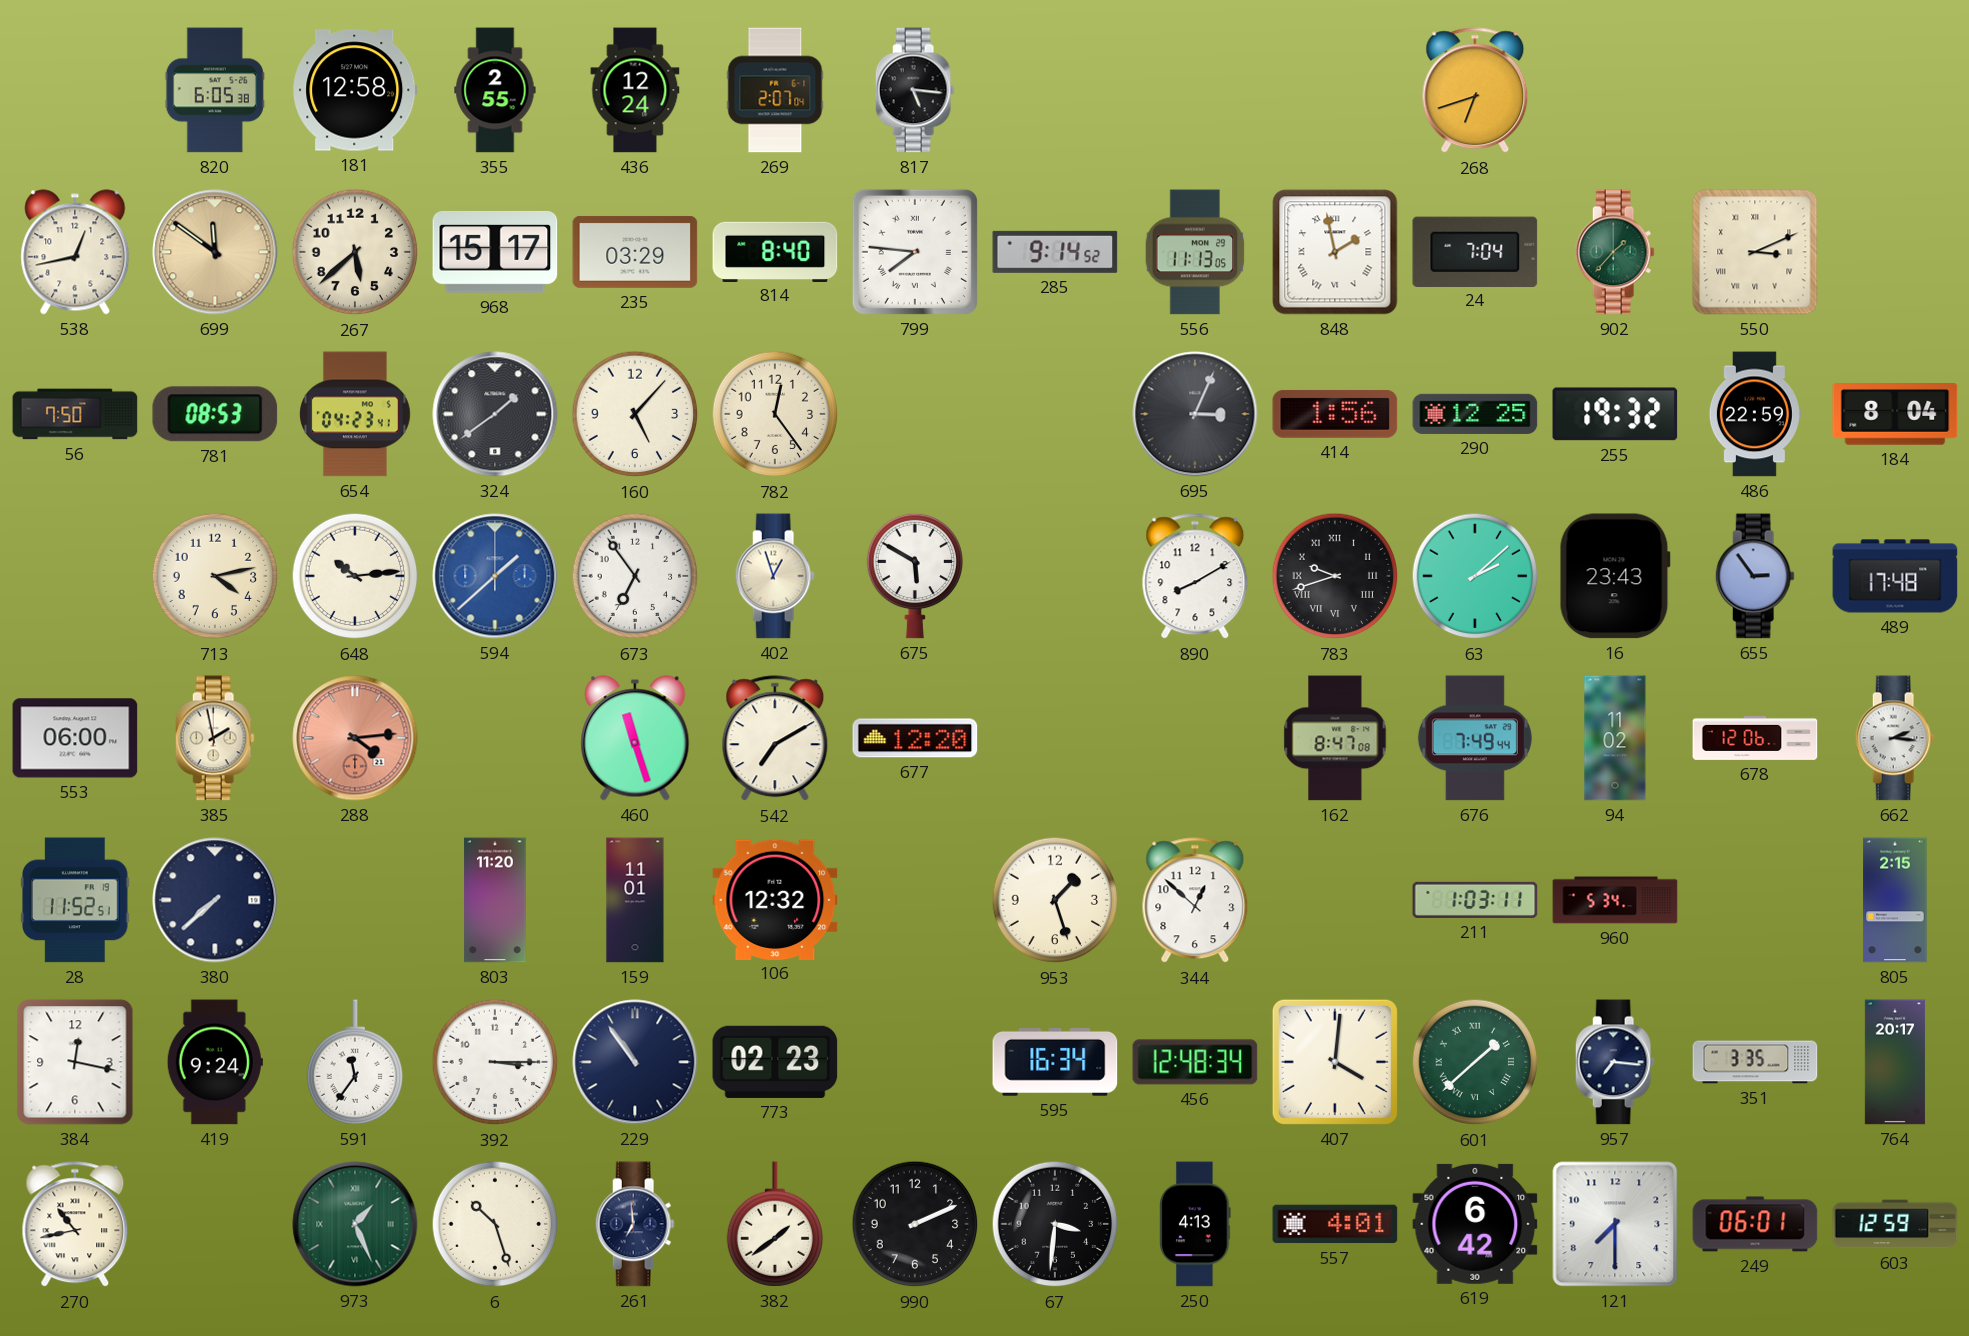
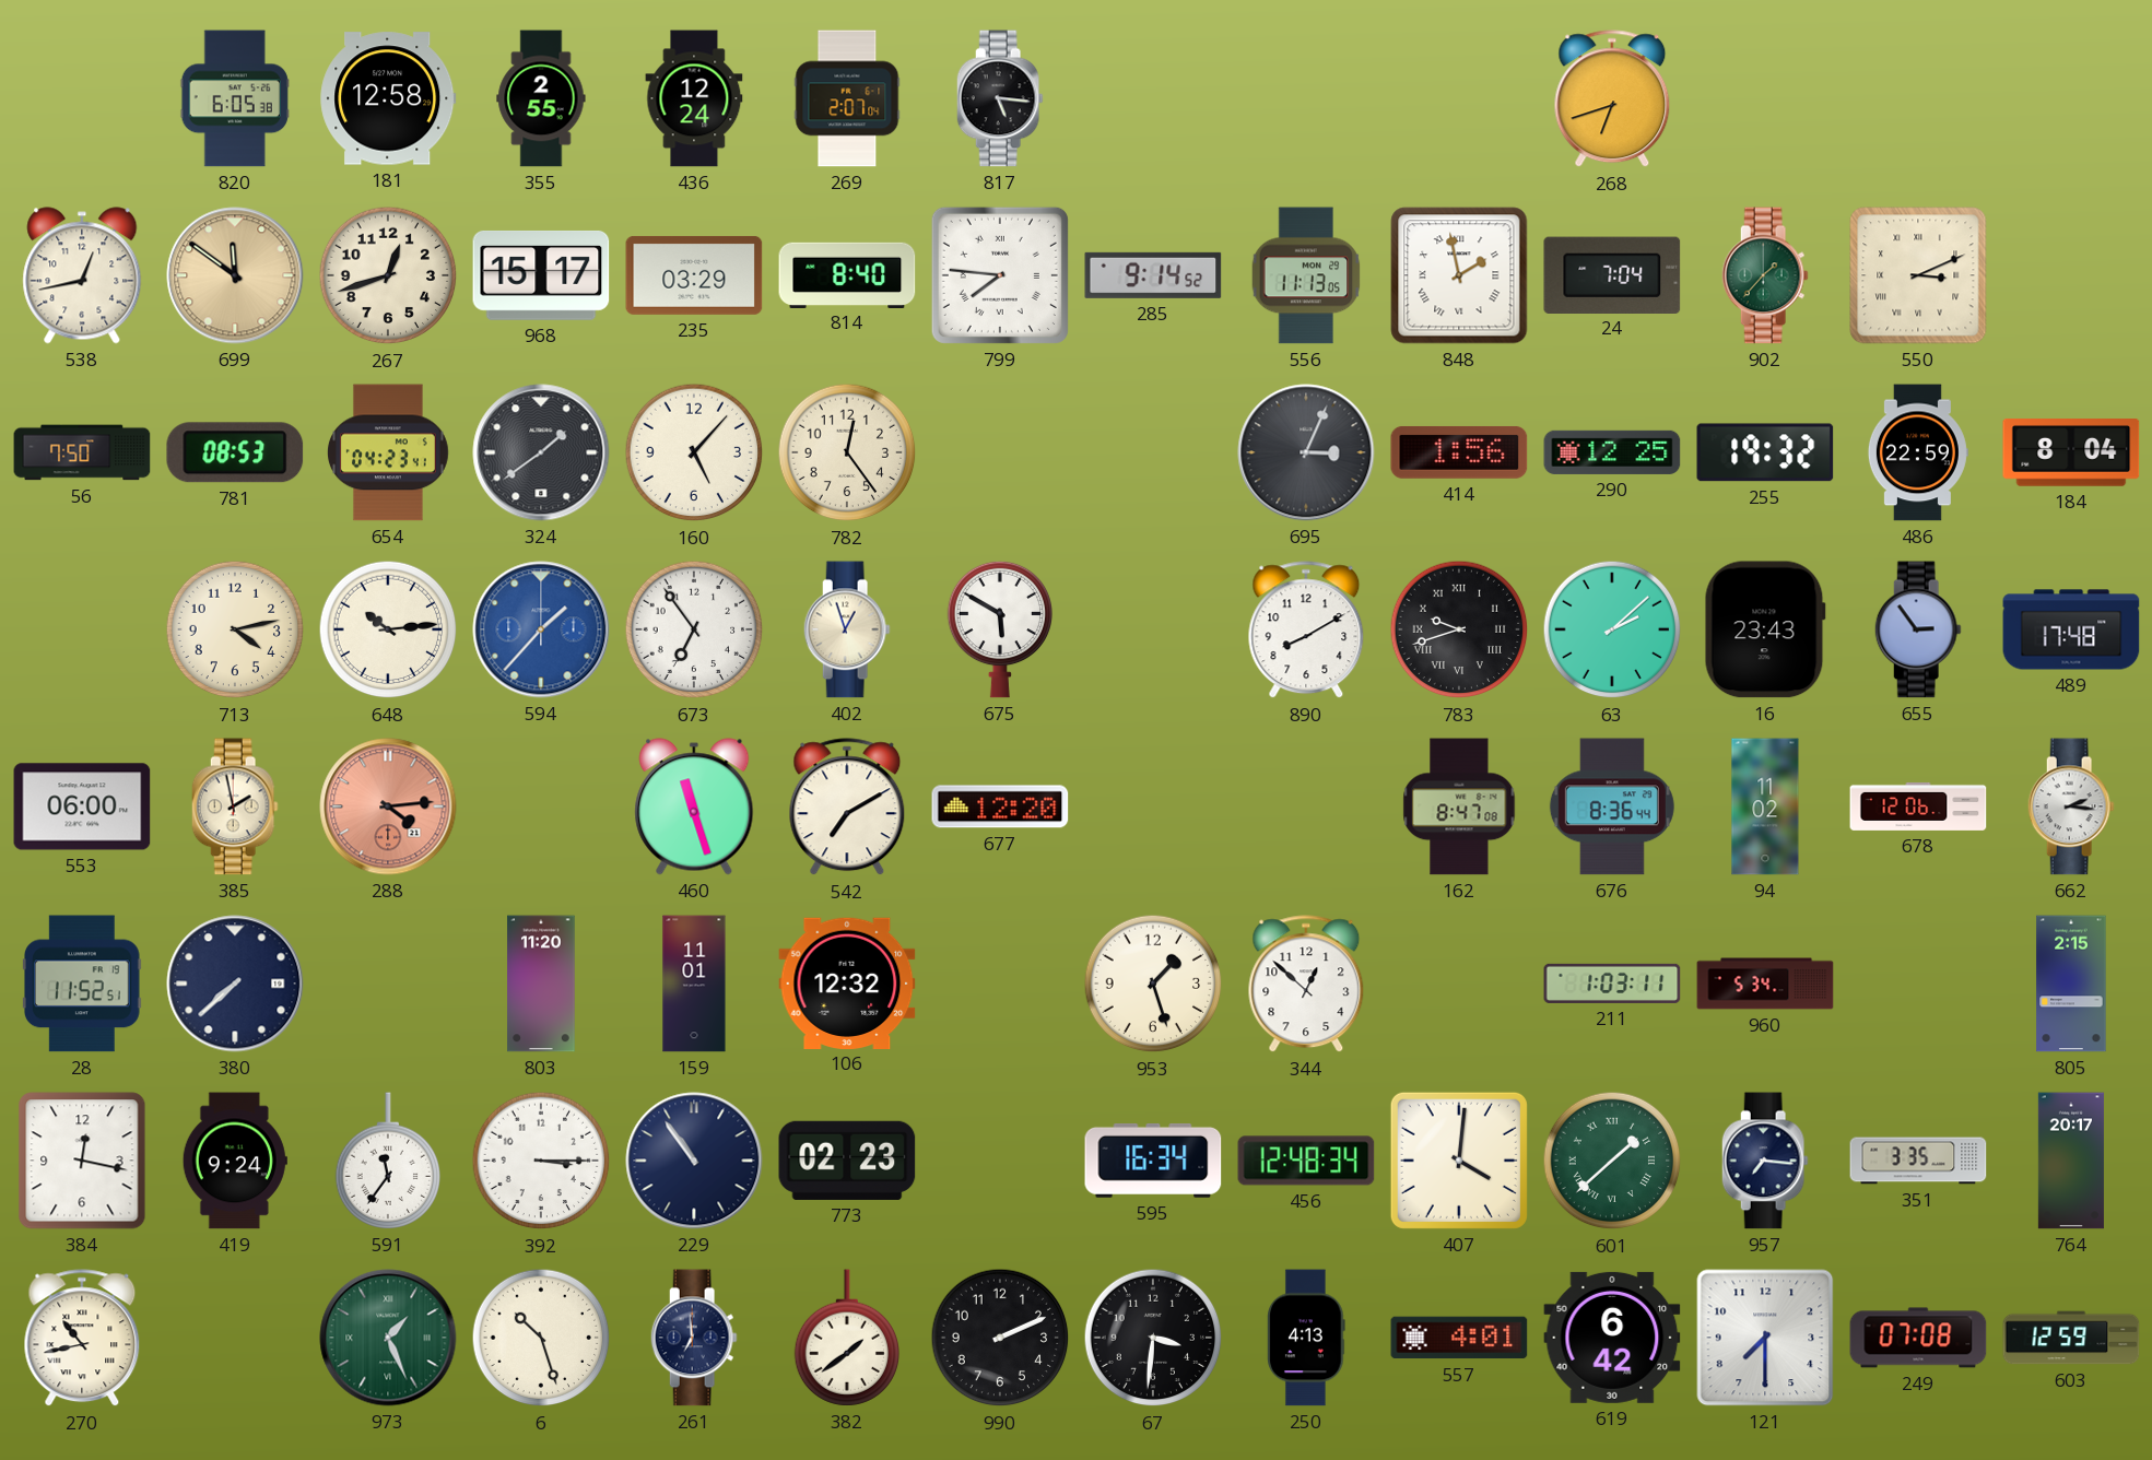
267: 5:38 -> 12:42
594: 1:38 -> 1:37
676: 7:49 -> 8:36
249: 06:01 -> 07:08
